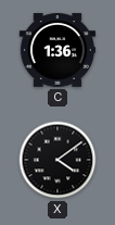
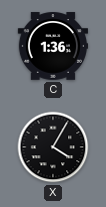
X: 4:09 -> 4:05
